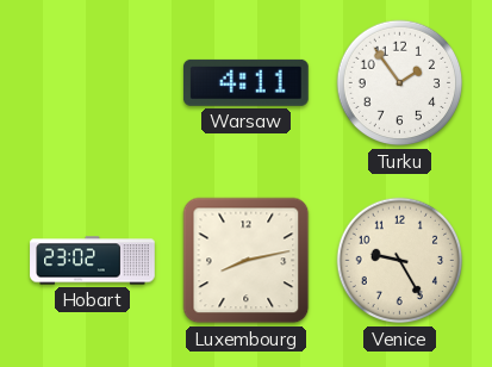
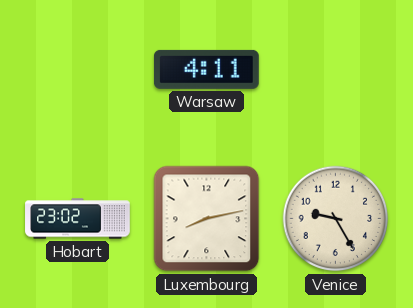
Turku: 1:54 -> none
